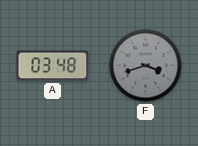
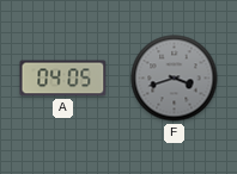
A: 03:48 -> 04:05
